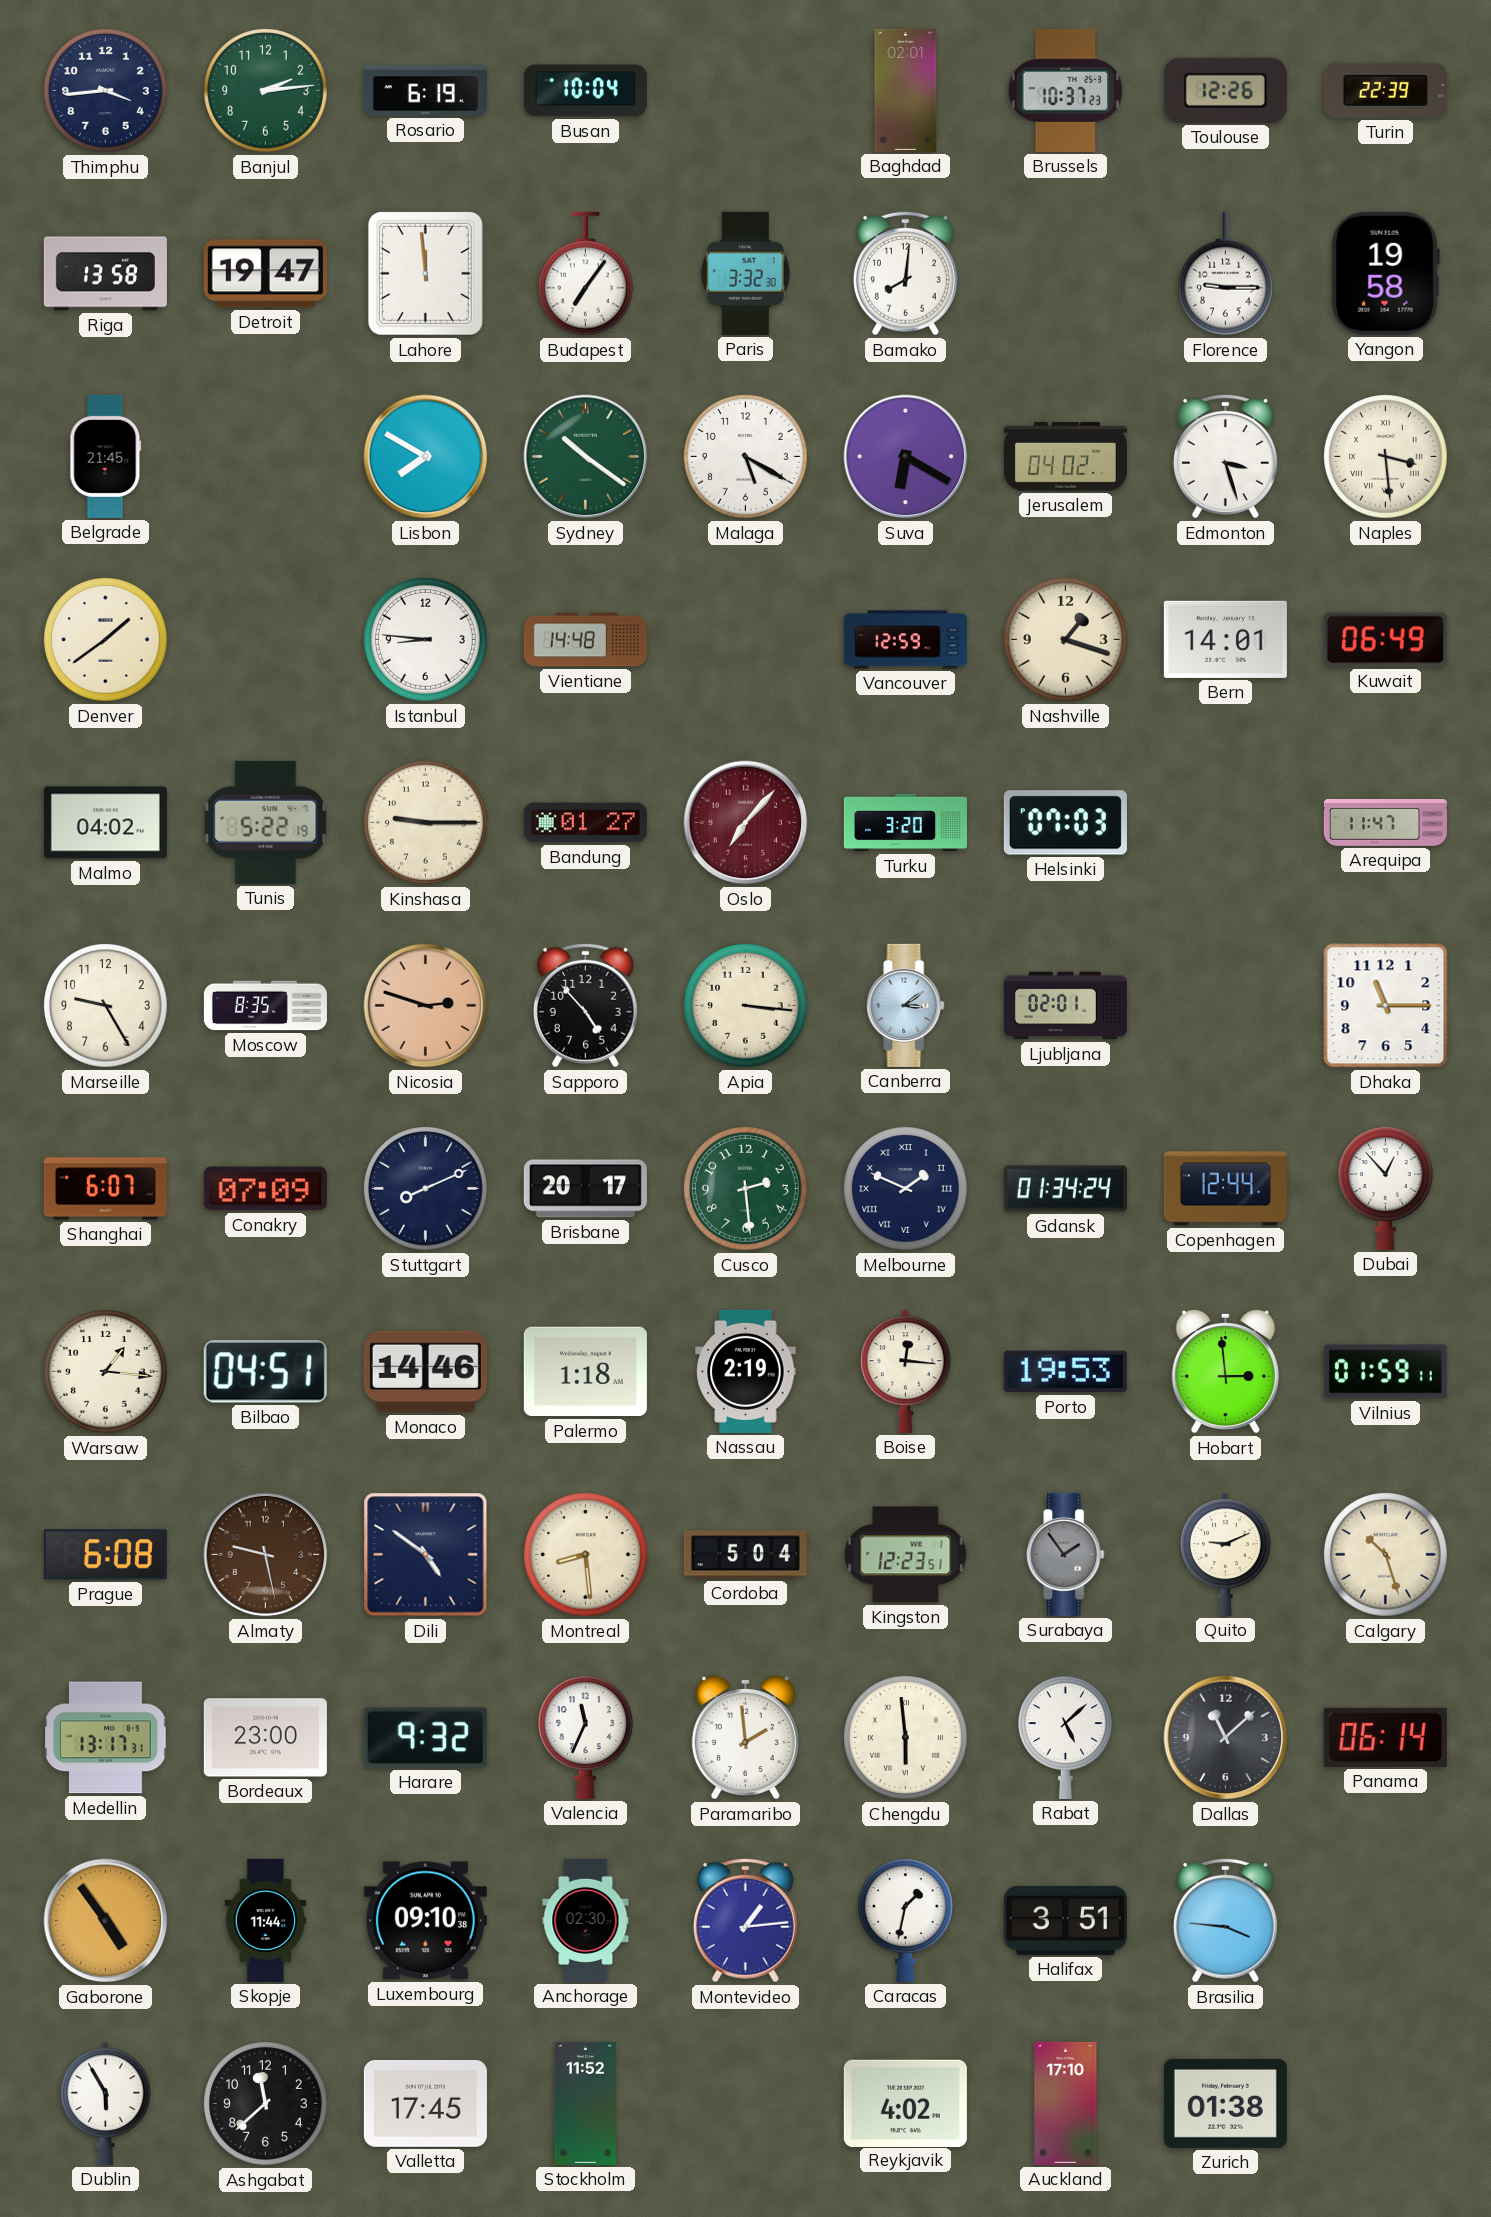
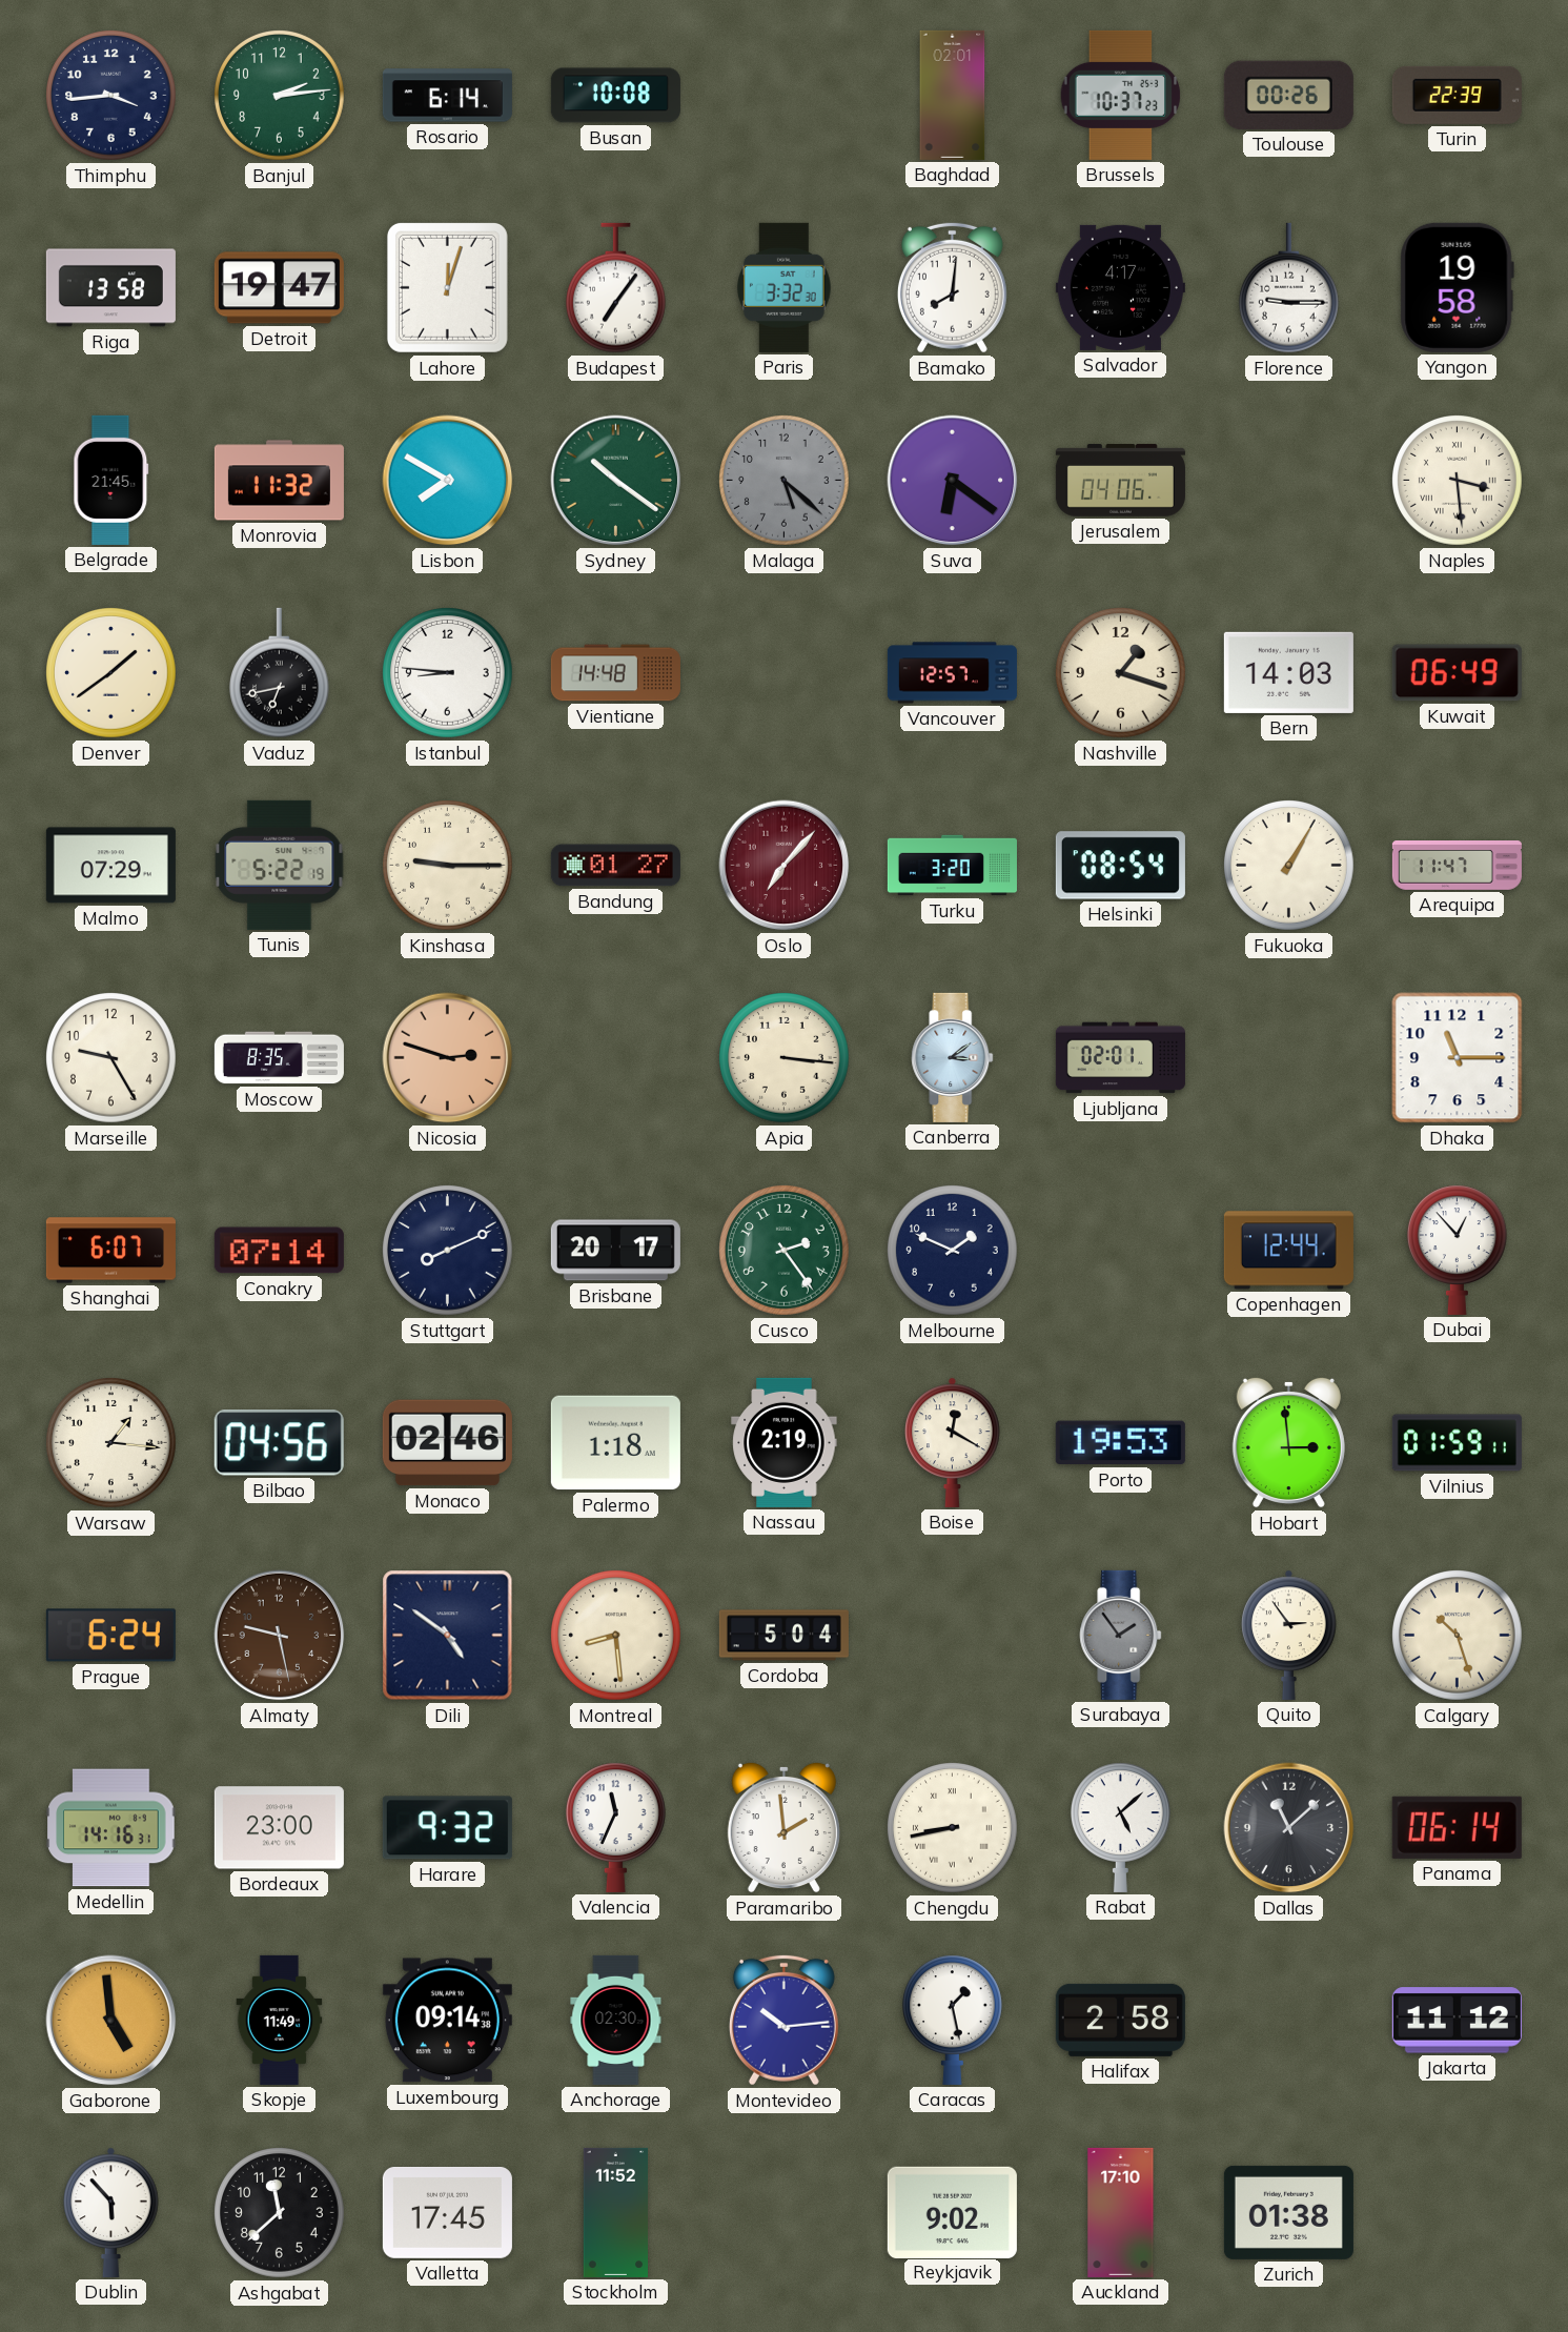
Rosario: 6:19 -> 6:14
Busan: 10:04 -> 10:08
Toulouse: 12:26 -> 00:26
Lahore: 11:59 -> 12:03
Salvador: none -> 4:17
Monrovia: none -> 11:32
Malaga: 5:20 -> 5:22
Malaga dial: white -> grey
Suva: 6:20 -> 6:21
Jerusalem: 04:02 -> 04:06
Edmonton: 3:27 -> none
Vaduz: none -> 6:43
Vancouver: 12:59 -> 12:57
Bern: 14:01 -> 14:03
Malmo: 04:02 -> 07:29
Helsinki: 07:03 -> 08:54
Fukuoka: none -> 1:05
Sapporo: 4:53 -> none
Conakry: 07:09 -> 07:14
Cusco: 2:29 -> 2:24
Melbourne numerals: Roman -> Arabic
Gdansk: 01:34 -> none
Bilbao: 04:51 -> 04:56
Monaco: 14:46 -> 02:46
Boise: 12:16 -> 12:20
Prague: 6:08 -> 6:24
Kingston: 12:23 -> none
Quito: 9:11 -> 2:54
Medellin: 13:17 -> 14:16
Chengdu: 5:59 -> 8:43
Gaborone: 4:54 -> 4:59
Skopje: 11:44 -> 11:49
Luxembourg: 09:10 -> 09:14
Montevideo: 1:14 -> 10:14
Caracas: 1:32 -> 1:28
Halifax: 3:51 -> 2:58
Brasilia: 3:46 -> none
Jakarta: none -> 11:12
Dublin: 5:55 -> 5:53
Reykjavik: 4:02 -> 9:02
